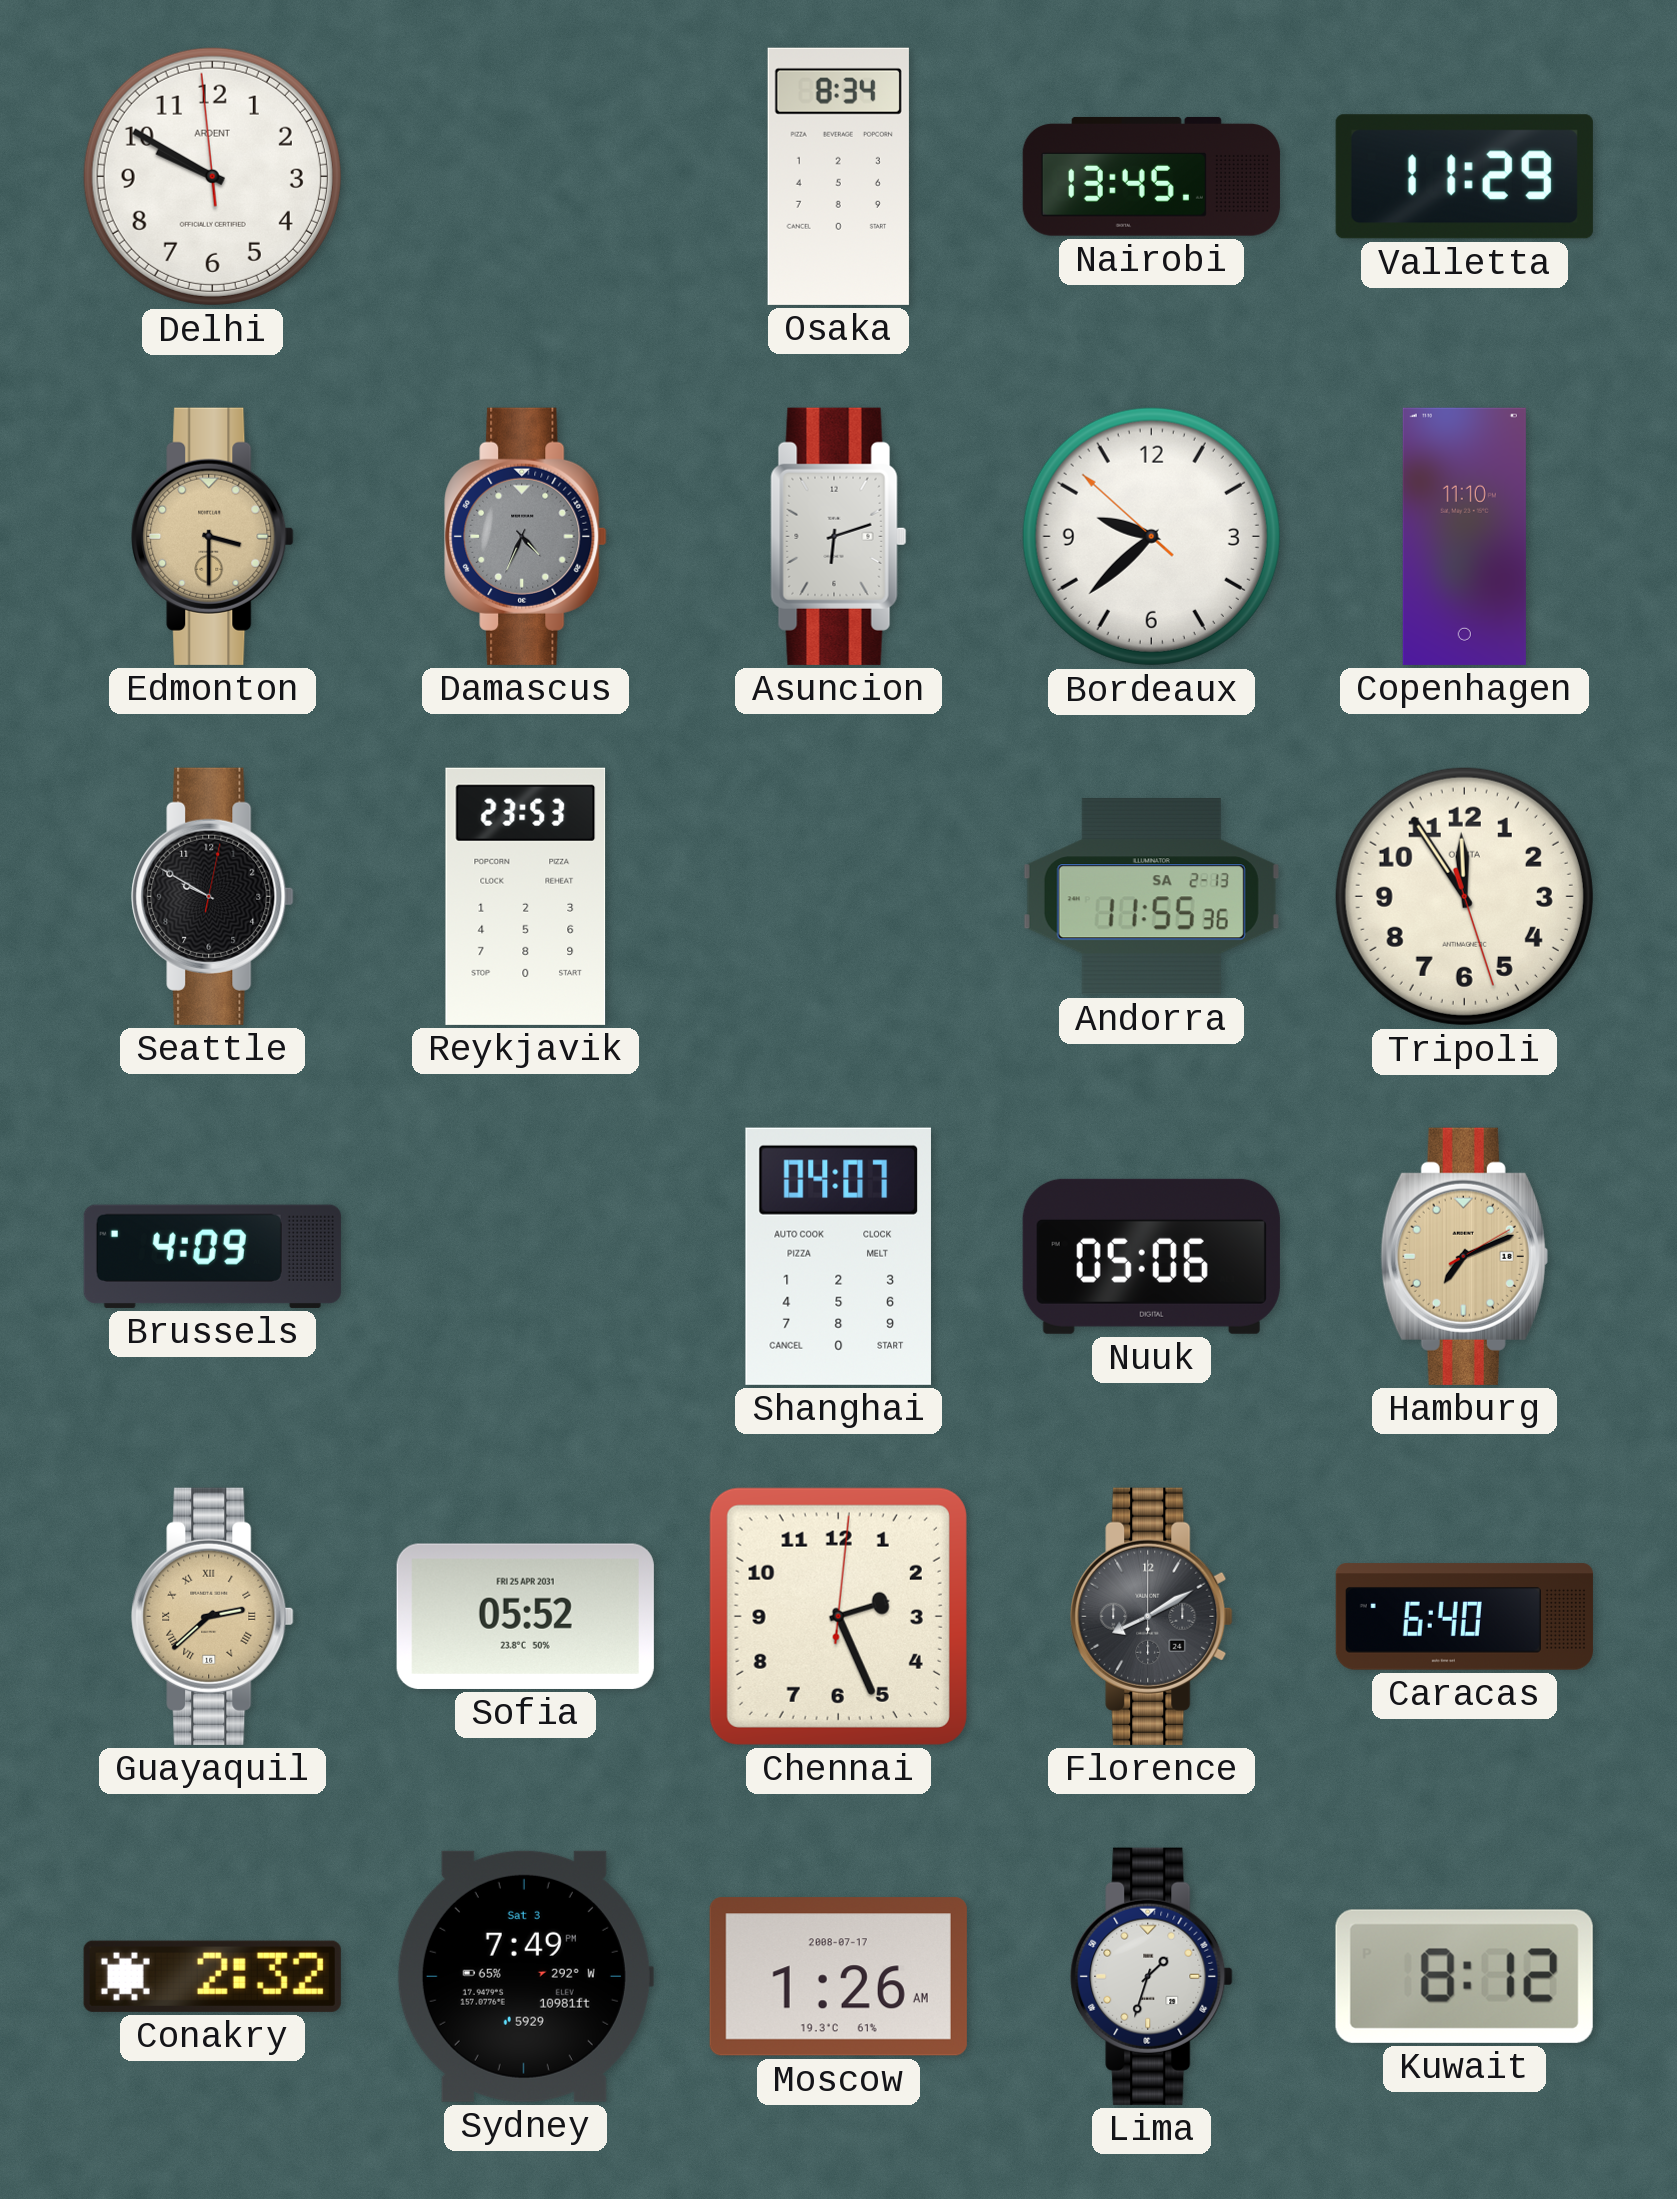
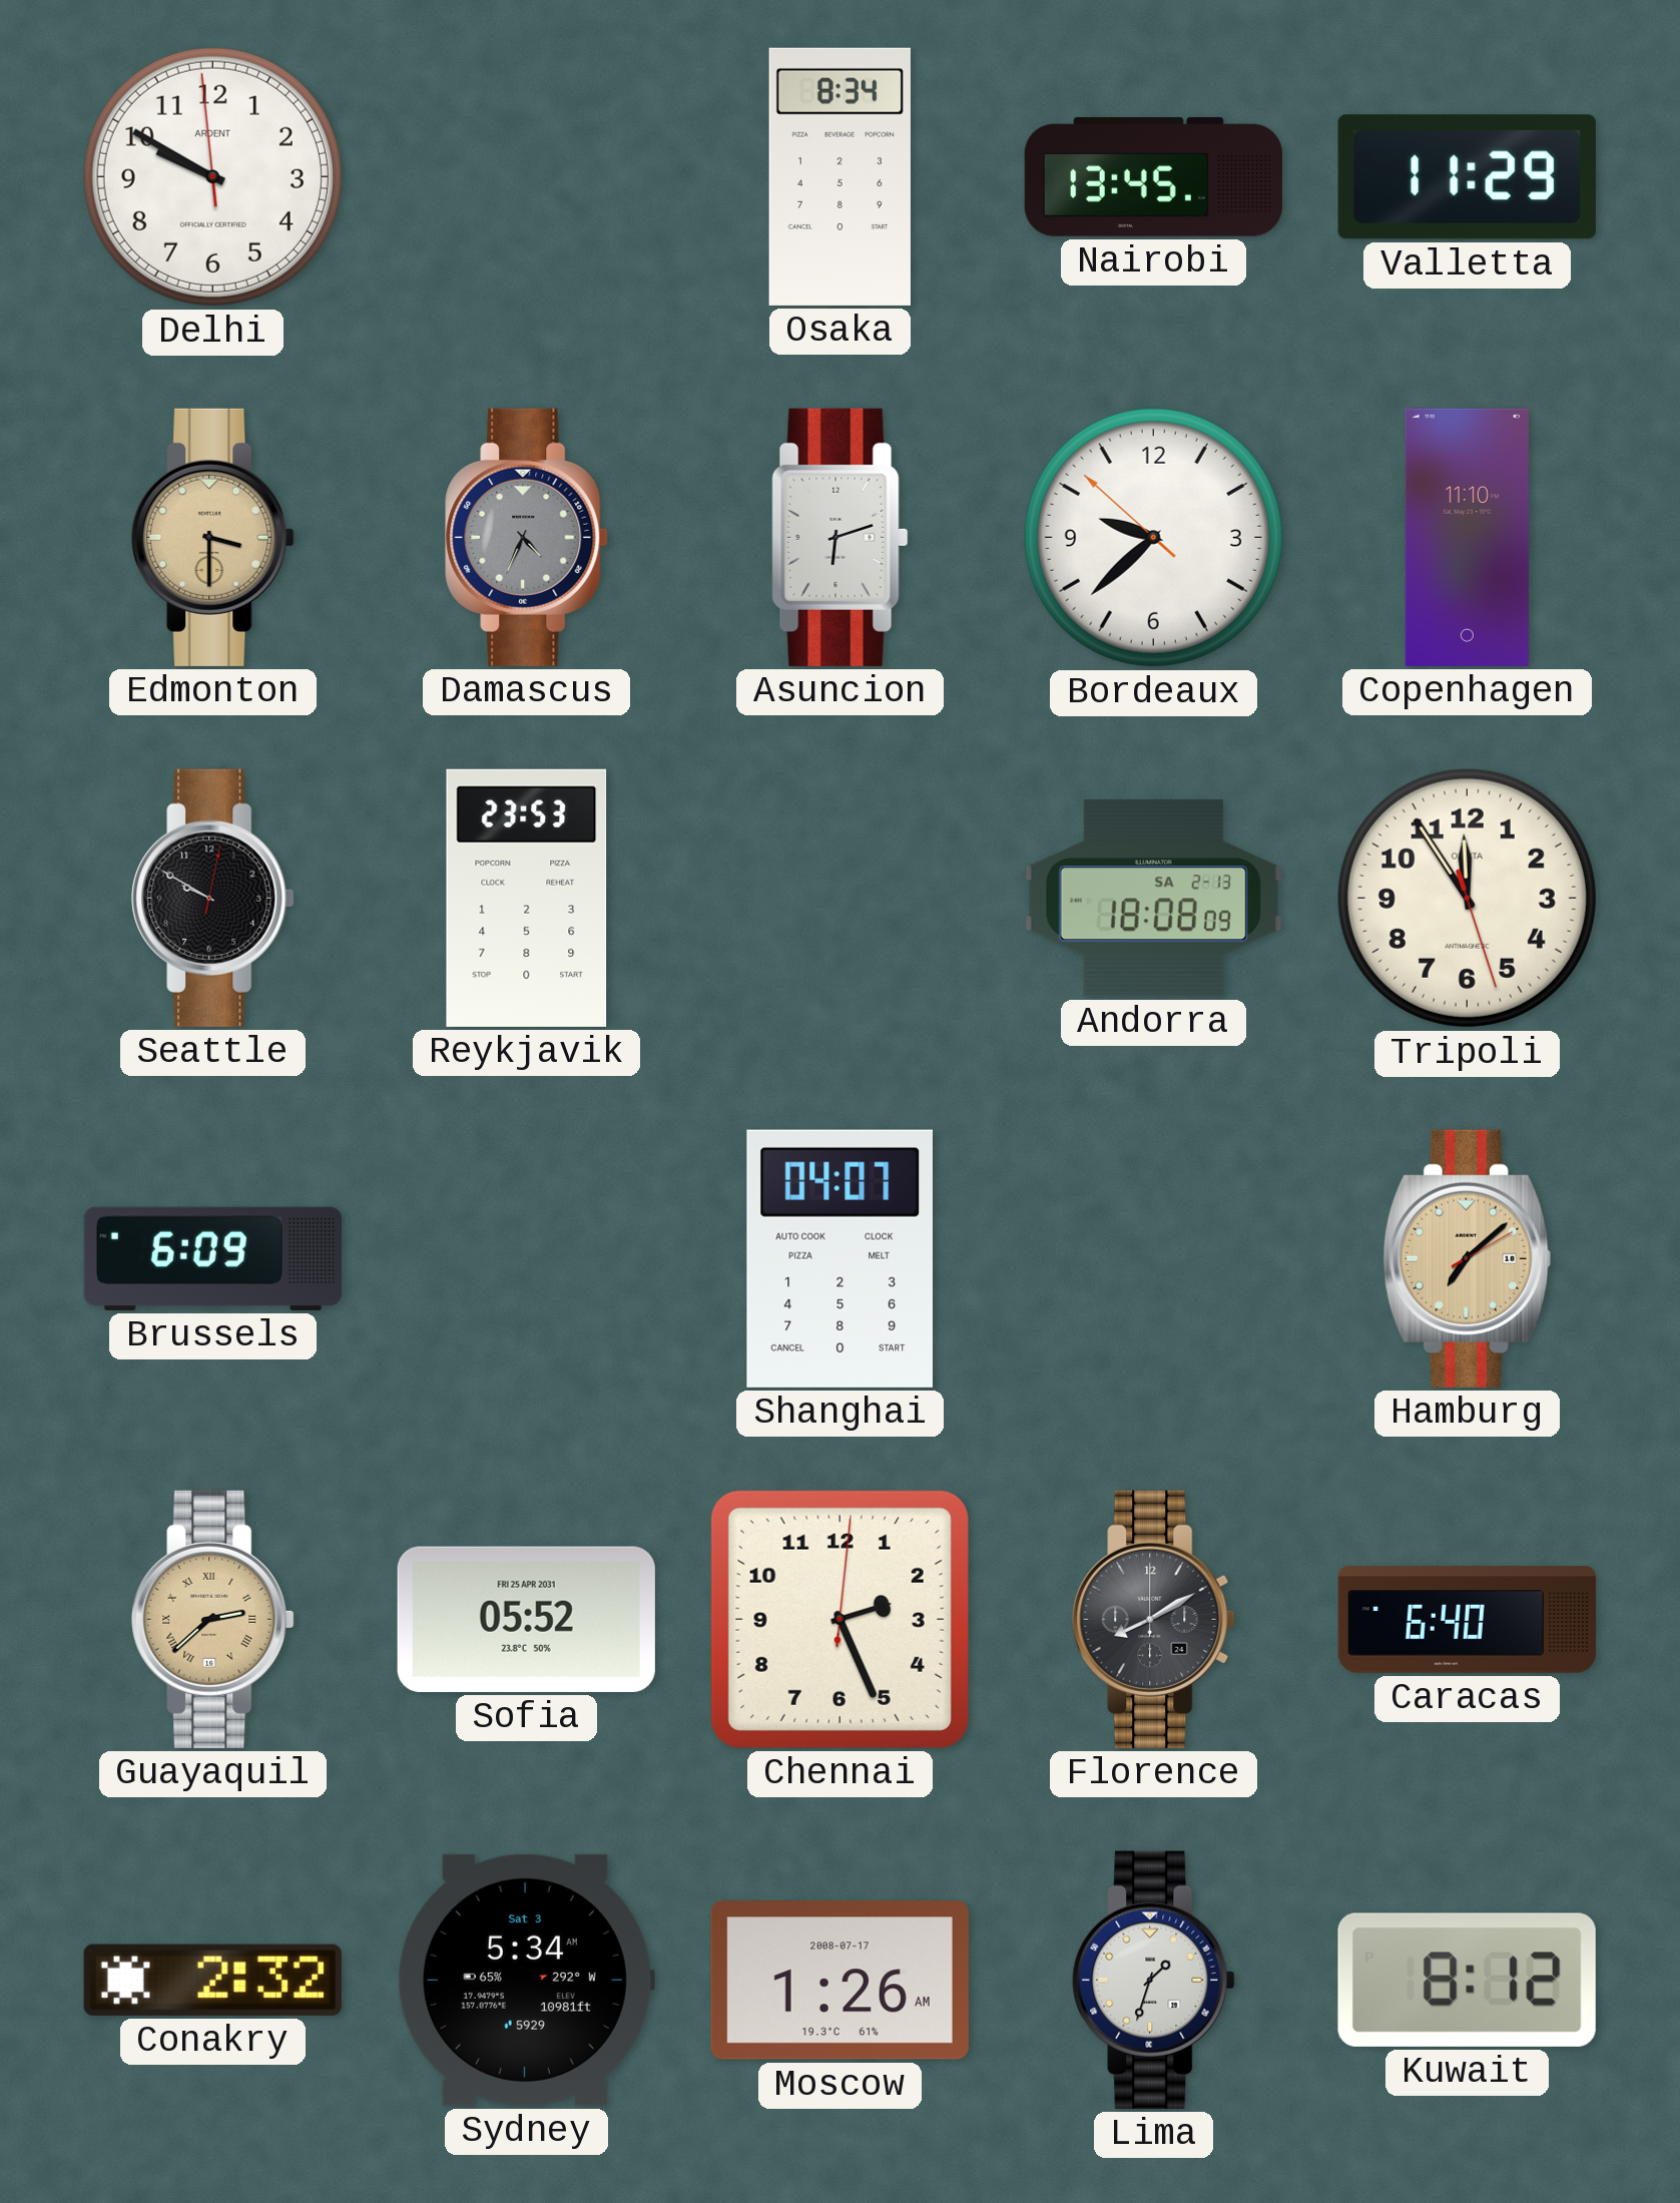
Andorra: 11:55 -> 18:08
Brussels: 4:09 -> 6:09
Nuuk: 05:06 -> none
Hamburg: 7:11 -> 7:08
Sydney: 7:49 -> 5:34
